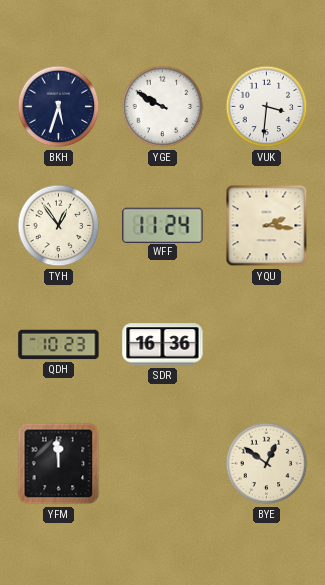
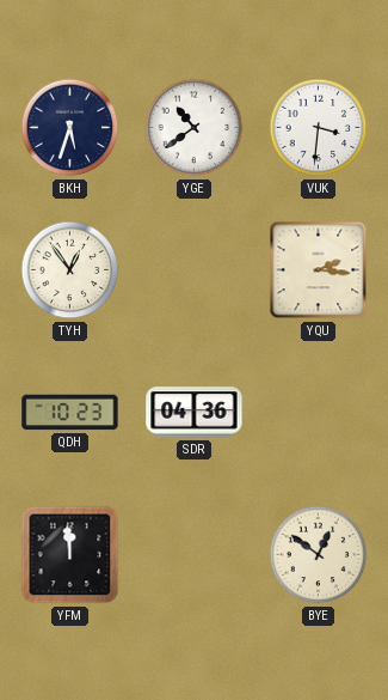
YGE: 9:50 -> 10:39
WFF: 11:24 -> none
SDR: 16:36 -> 04:36
